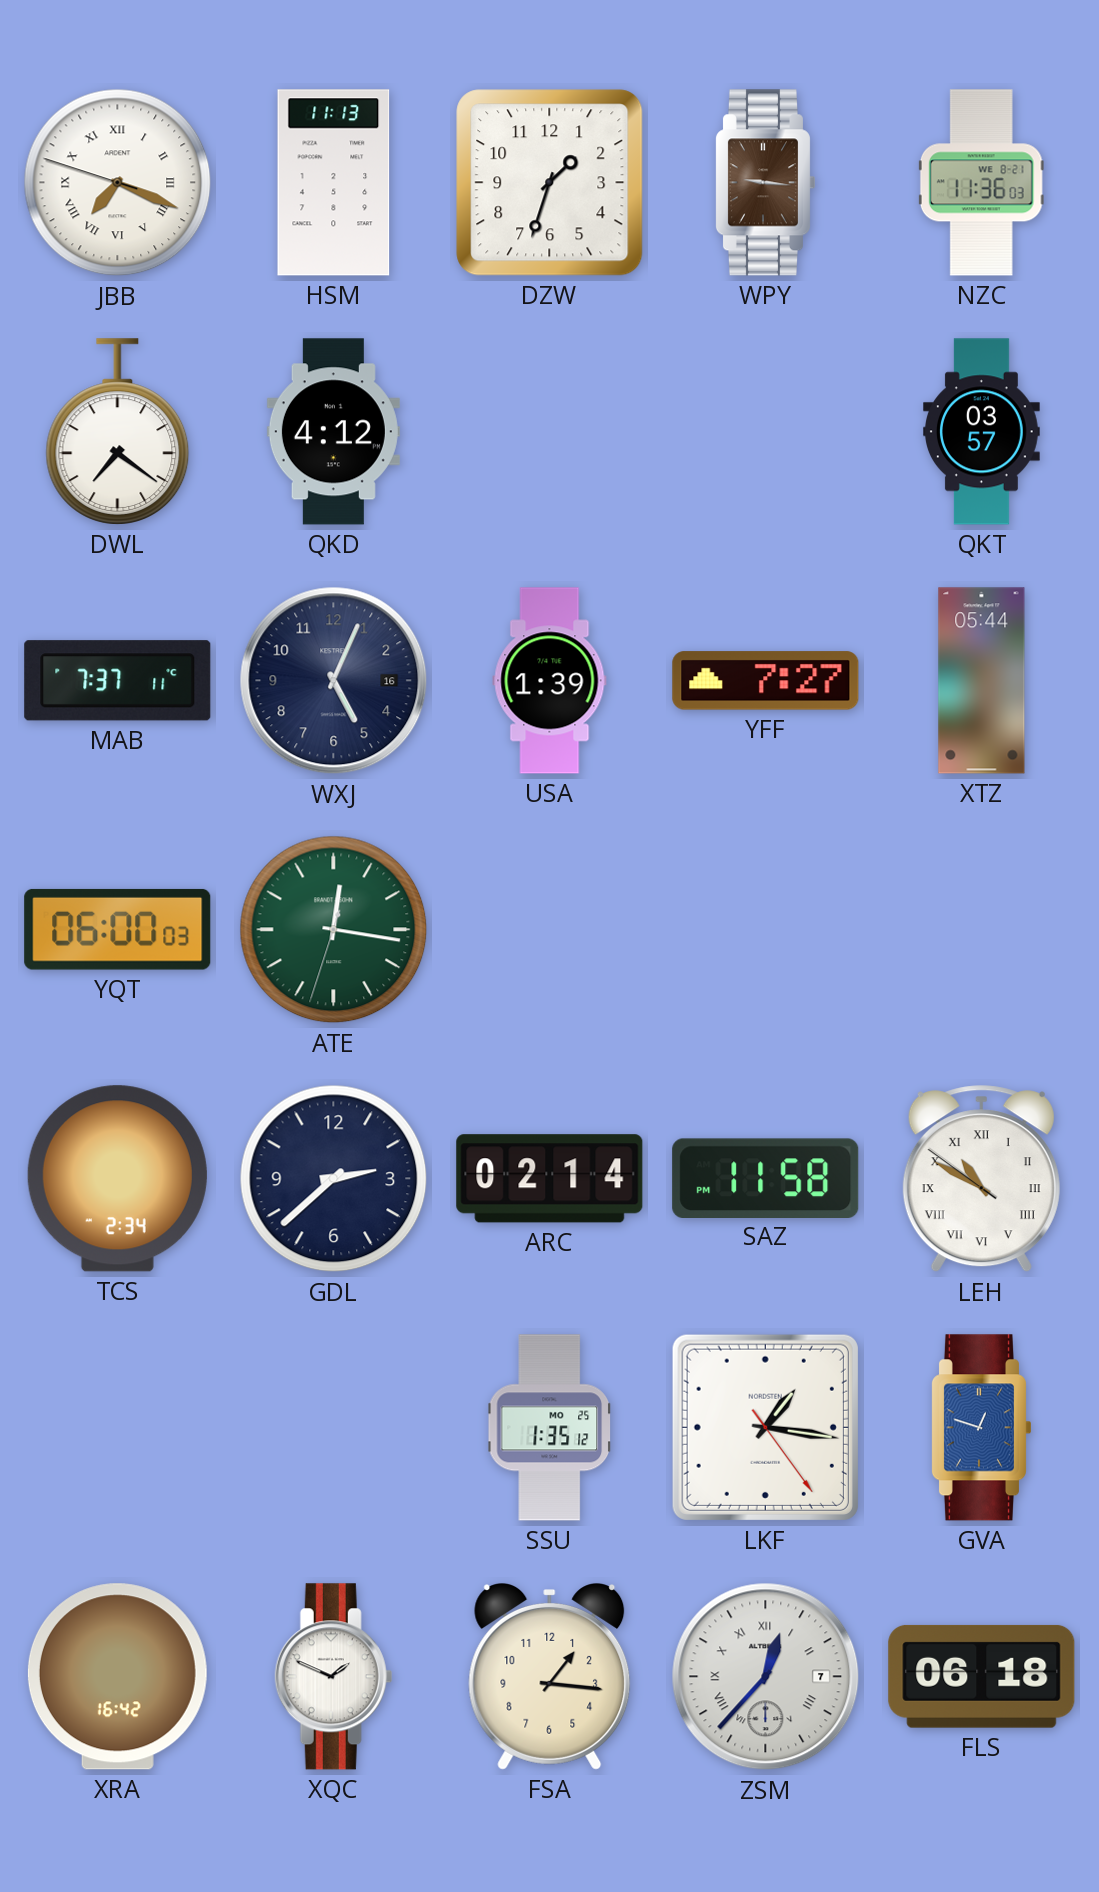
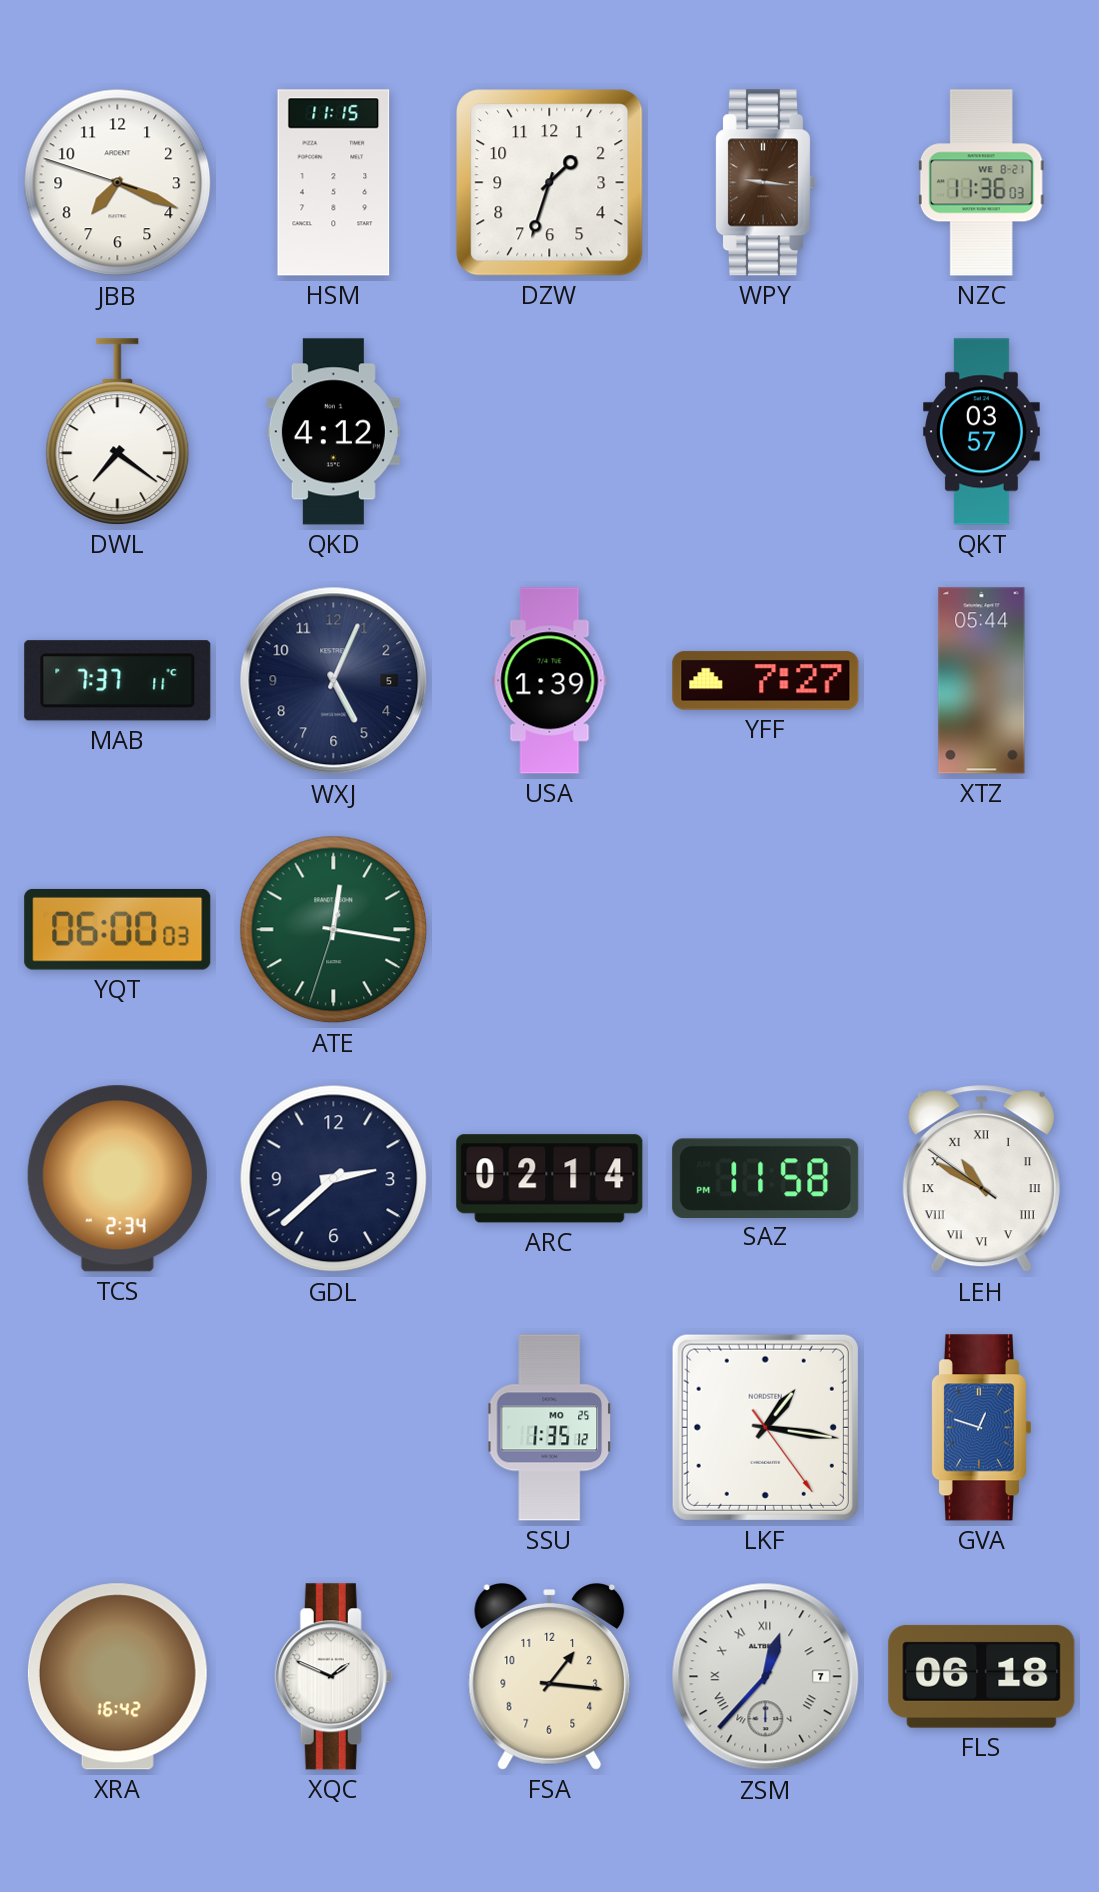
JBB numerals: Roman -> Arabic
HSM: 11:13 -> 11:15
WXJ date: 16 -> 5
